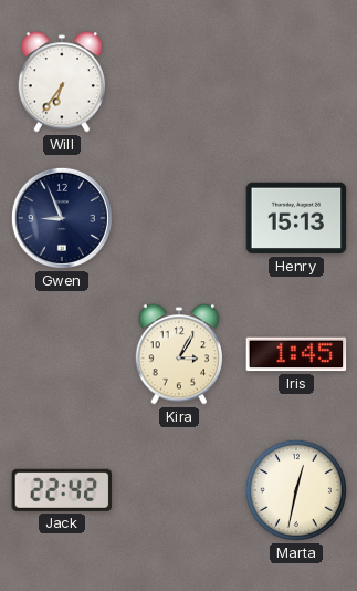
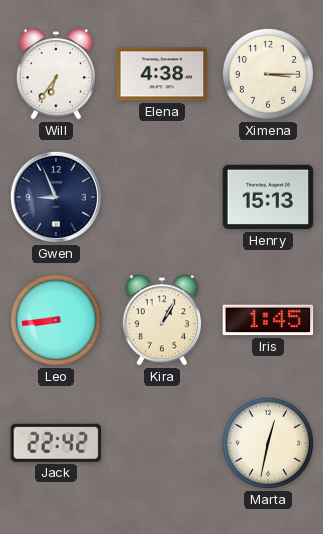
Elena: none -> 4:38
Ximena: none -> 3:15
Leo: none -> 8:44
Kira: 3:05 -> 1:05
